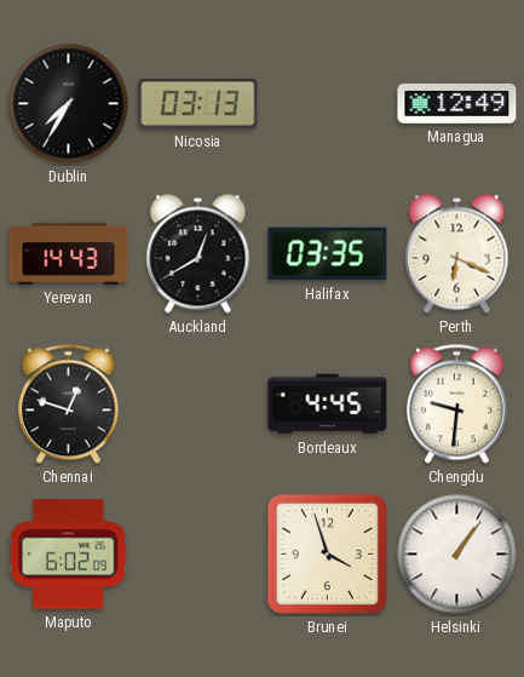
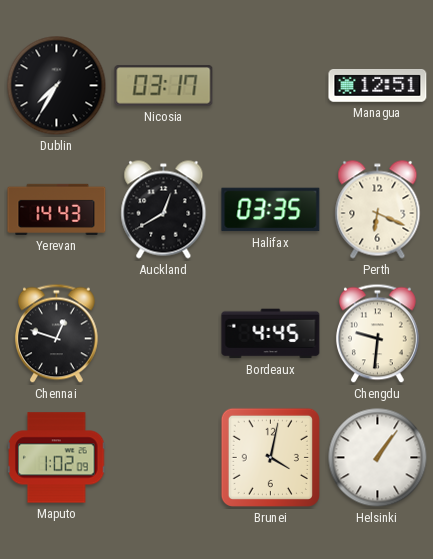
Nicosia: 03:13 -> 03:17
Managua: 12:49 -> 12:51
Maputo: 6:02 -> 1:02
Brunei: 3:57 -> 4:02
